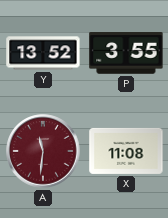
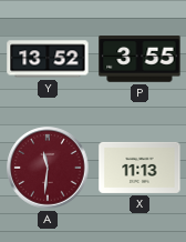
X: 11:08 -> 11:13
